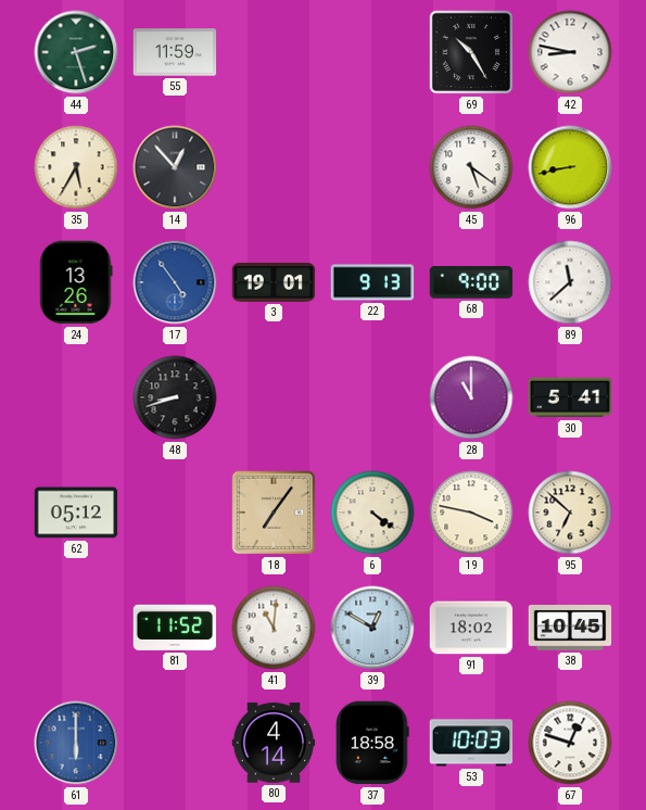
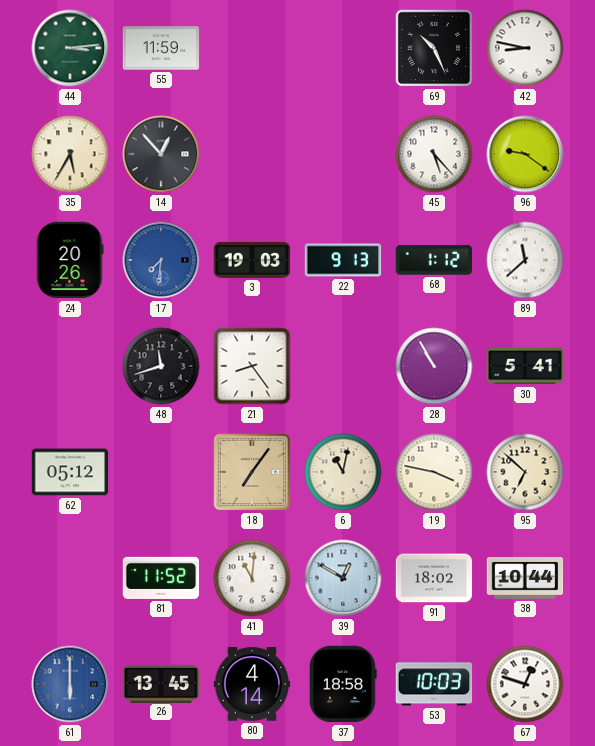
44: 2:27 -> 3:14
69: 10:25 -> 10:26
45: 5:21 -> 5:23
96: 8:43 -> 9:21
24: 13:26 -> 20:26
17: 4:54 -> 7:31
3: 19:01 -> 19:03
68: 9:00 -> 1:12
48: 8:42 -> 11:42
21: none -> 8:24
28: 11:00 -> 10:55
6: 4:21 -> 11:02
38: 10:45 -> 10:44
26: none -> 13:45
